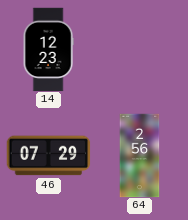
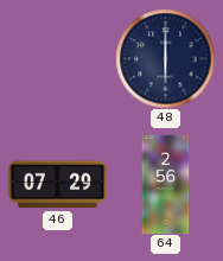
14: 12:23 -> none
48: none -> 6:00
